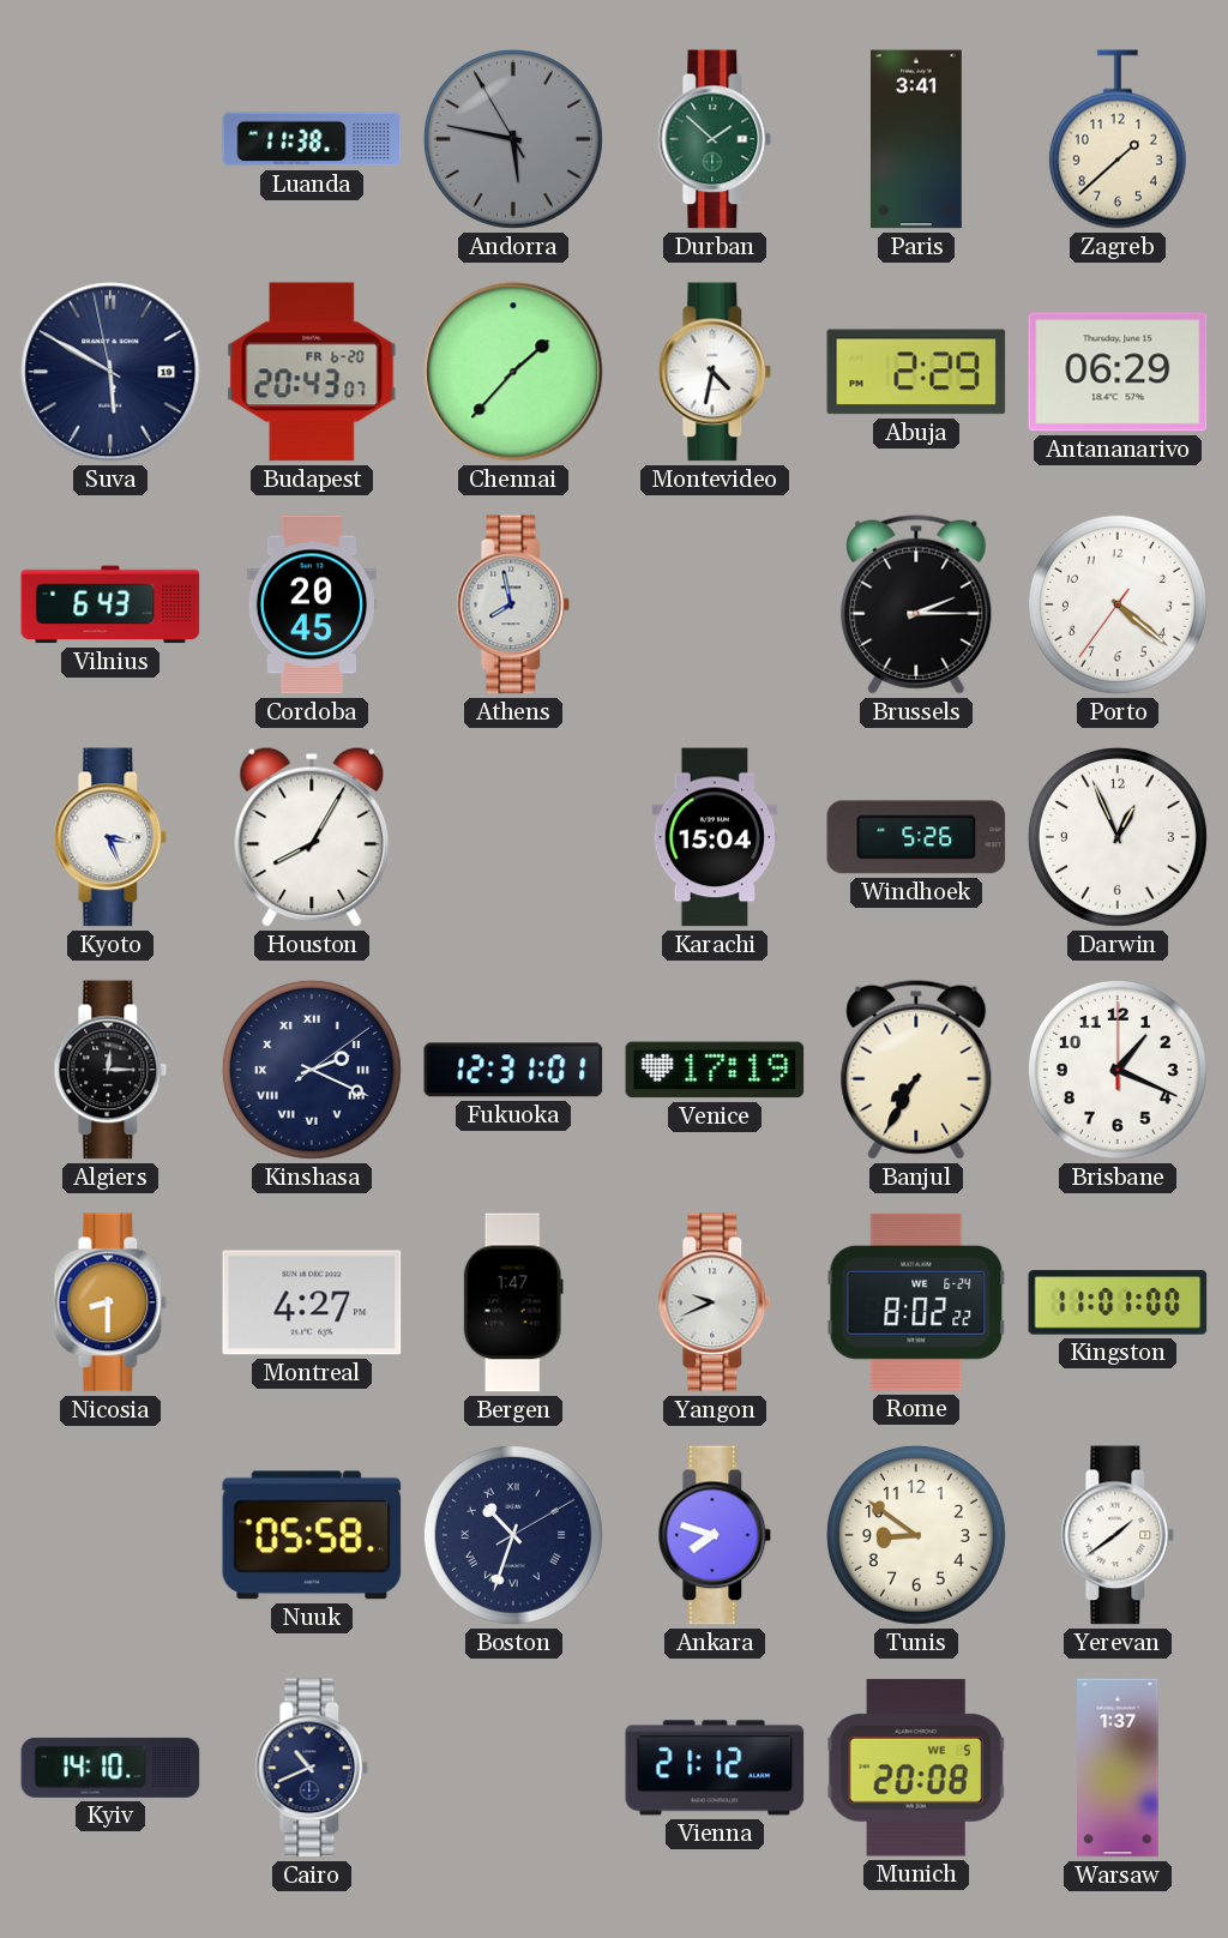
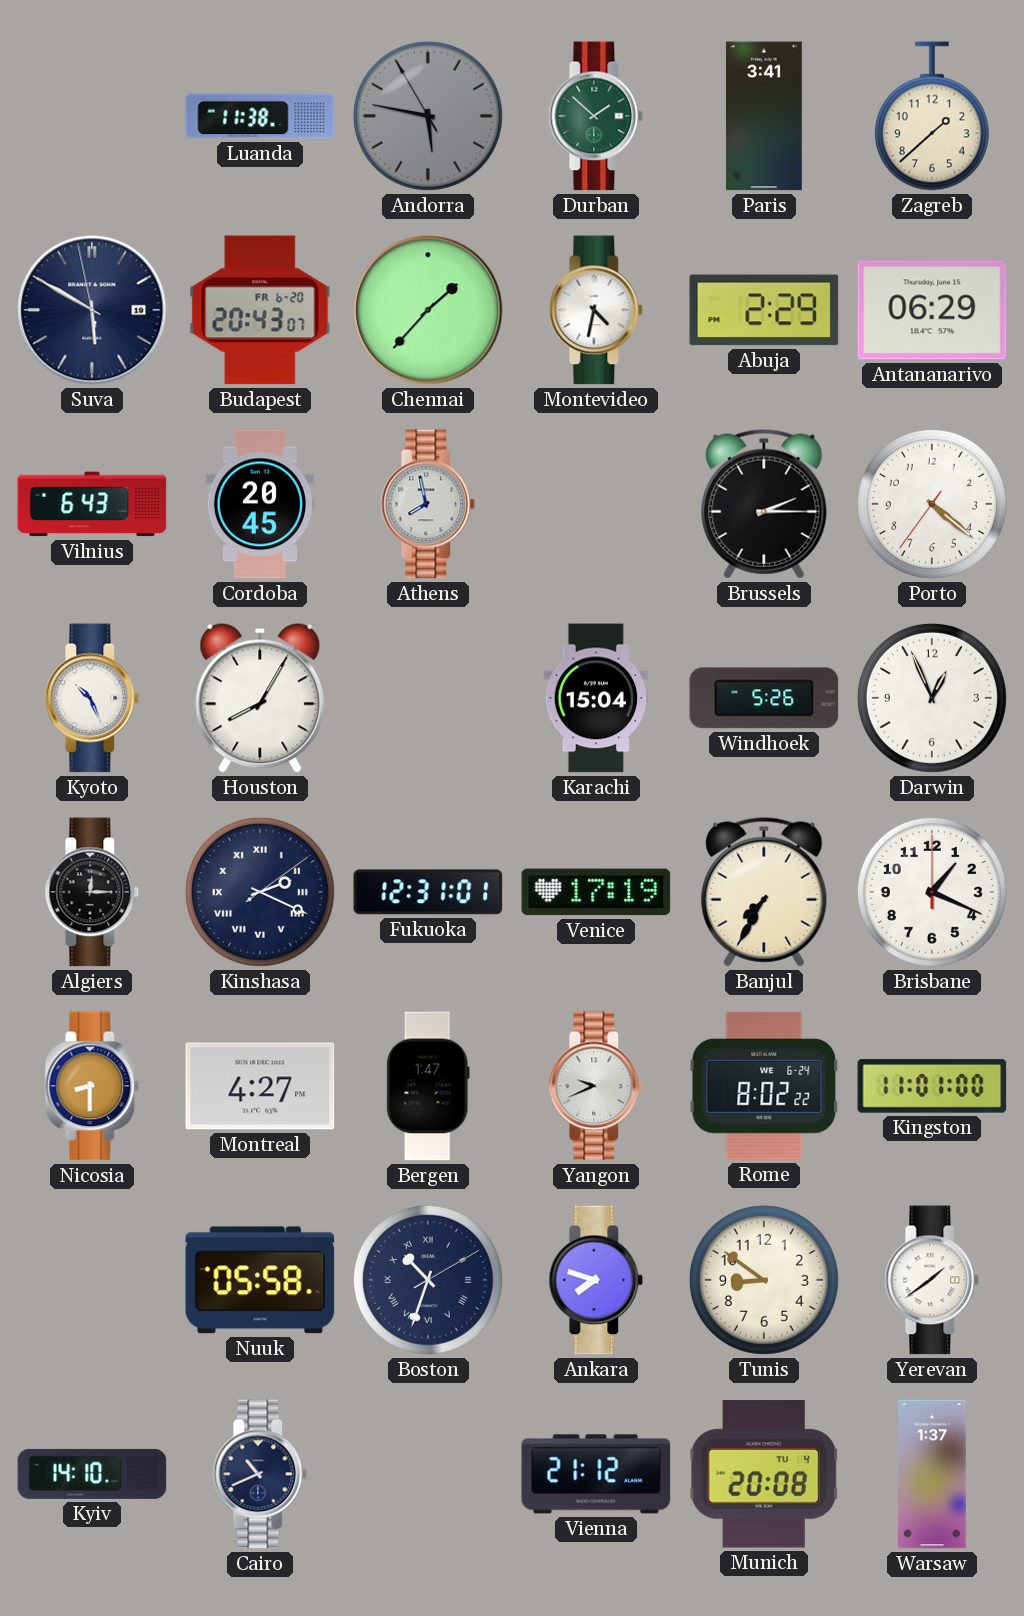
Kyoto: 3:26 -> 10:26
Munich date: WE 5 -> TU 4
